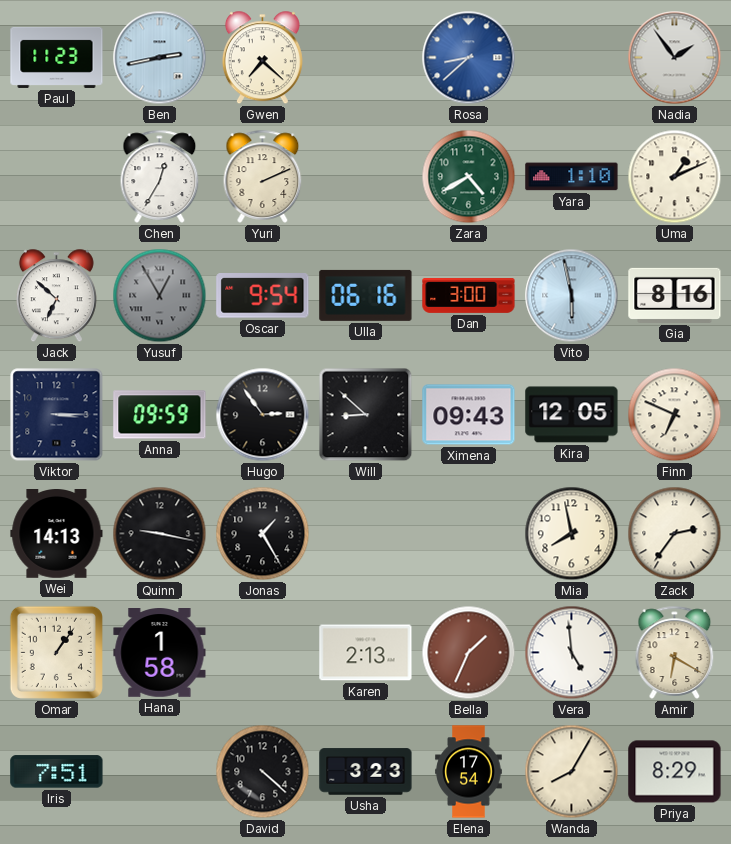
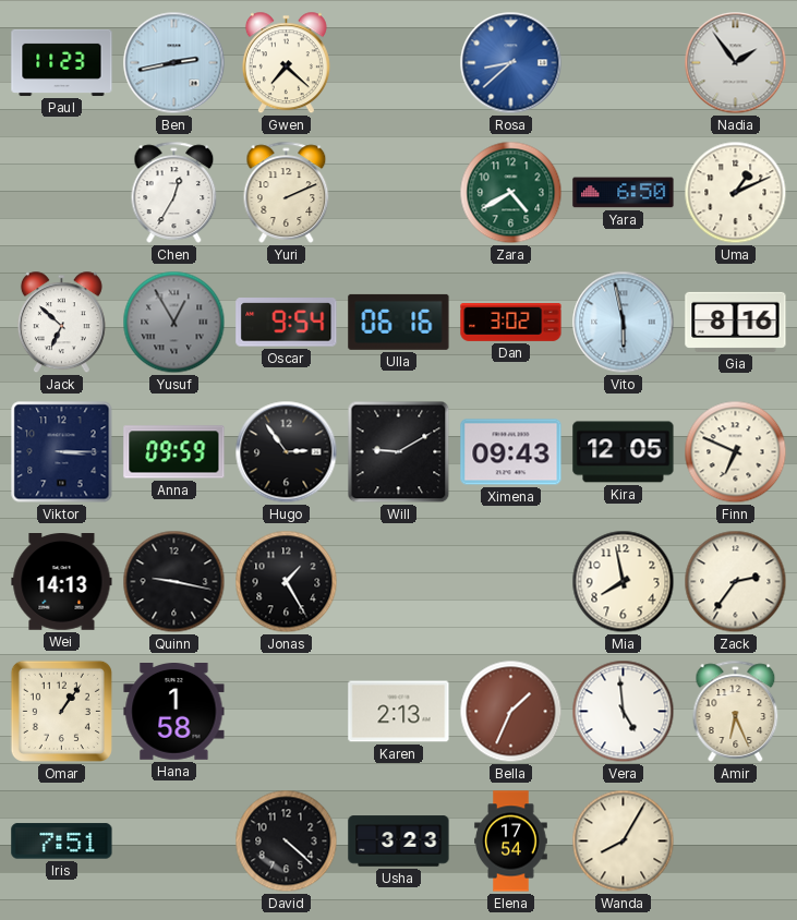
Yara: 1:10 -> 6:50
Dan: 3:00 -> 3:02
Will: 8:52 -> 9:10
Amir: 6:20 -> 6:26
Priya: 8:29 -> none
